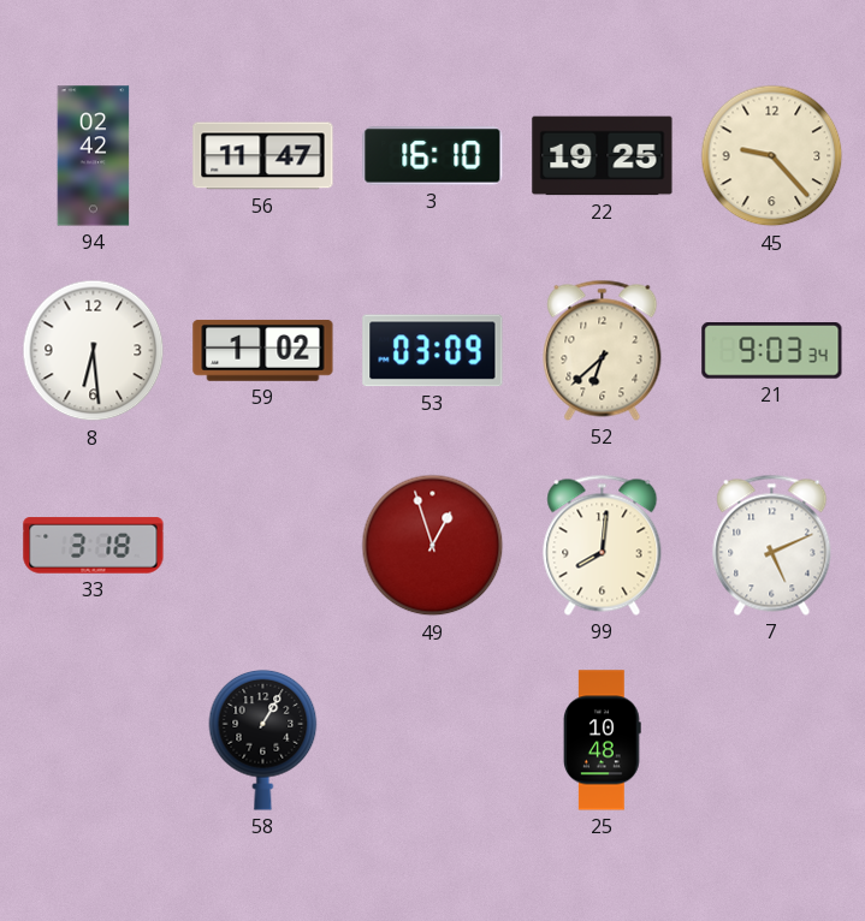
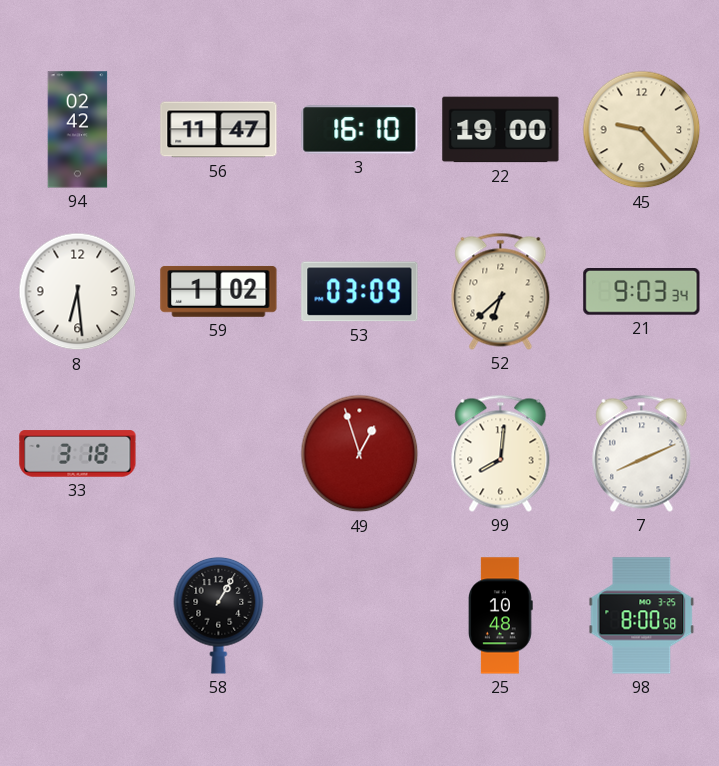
22: 19:25 -> 19:00
7: 5:11 -> 8:11
98: none -> 8:00
